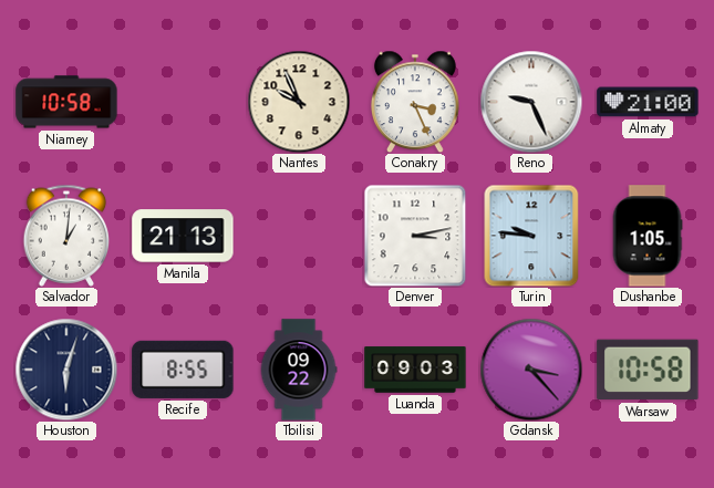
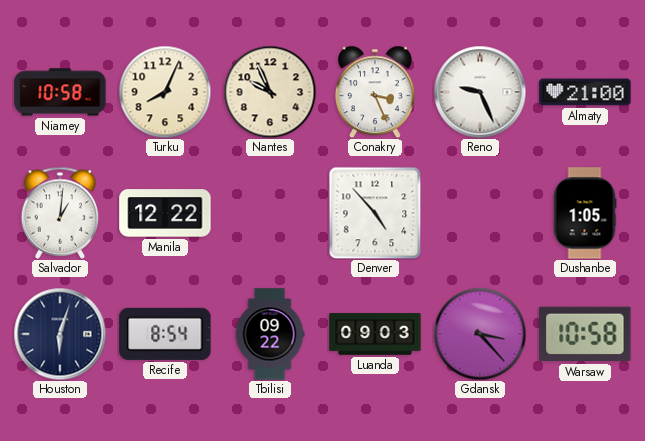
Turku: none -> 8:04
Manila: 21:13 -> 12:22
Denver: 3:13 -> 4:53
Turin: 9:46 -> none
Recife: 8:55 -> 8:54
